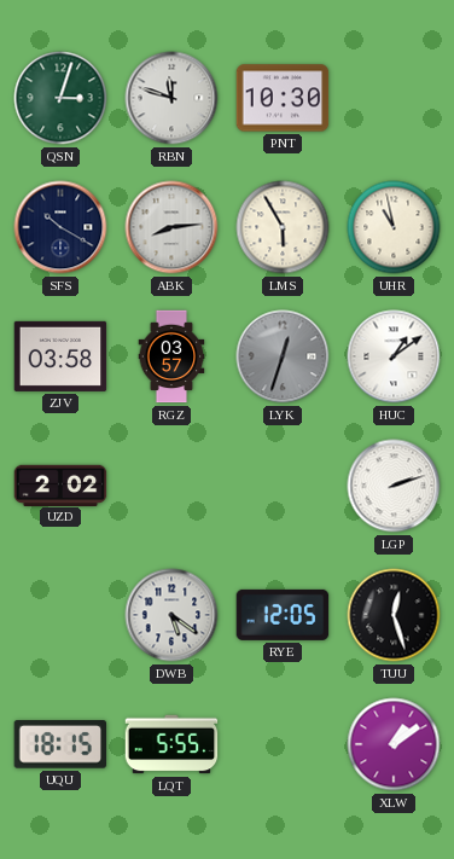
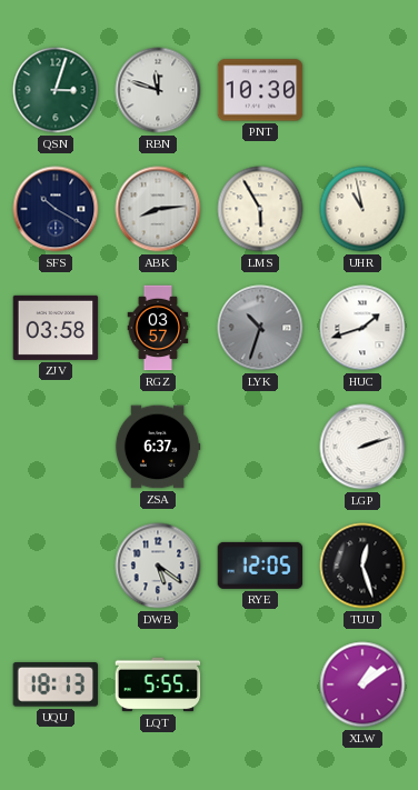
LYK: 12:33 -> 10:33
HUC: 1:09 -> 1:42
UZD: 2:02 -> none
ZSA: none -> 6:37
UQU: 18:15 -> 18:13
